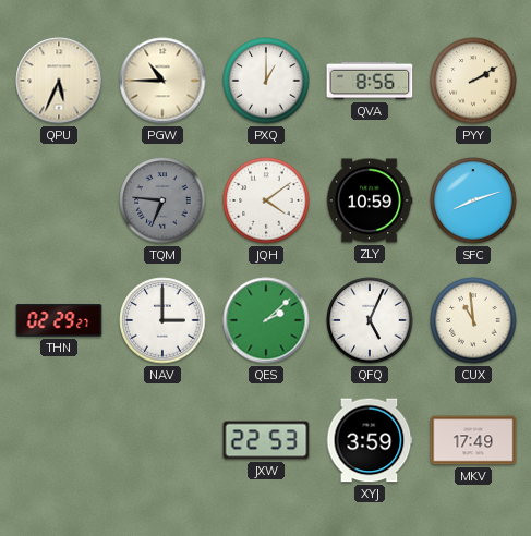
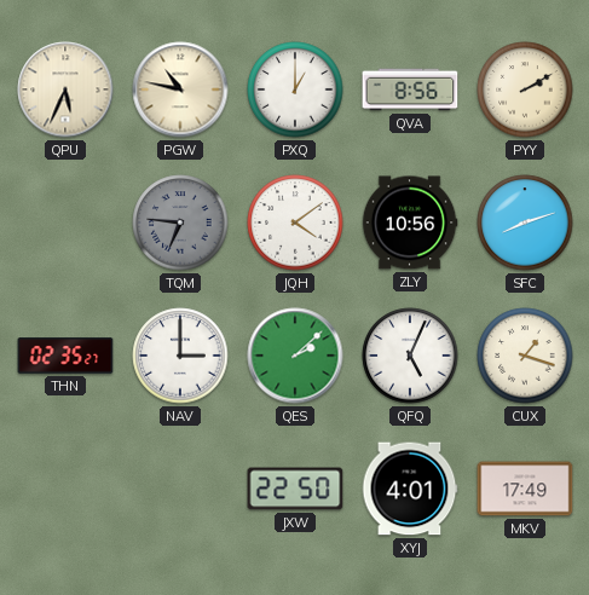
PGW: 10:45 -> 10:47
ZLY: 10:59 -> 10:56
THN: 02:29 -> 02:35
CUX: 10:59 -> 1:18
JXW: 22:53 -> 22:50
XYJ: 3:59 -> 4:01
